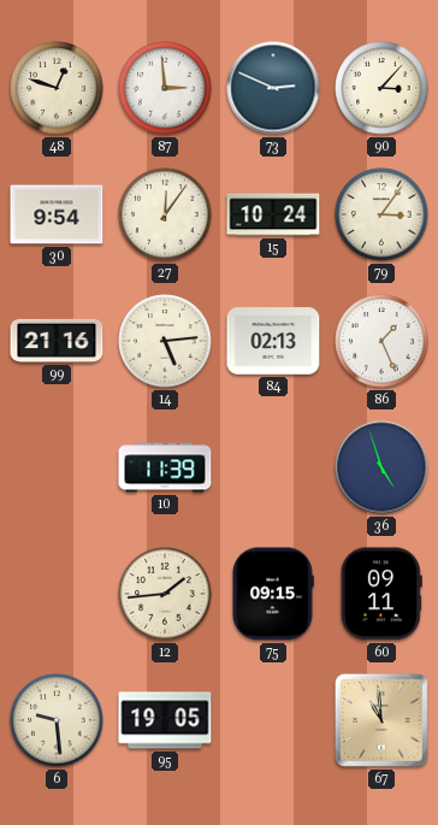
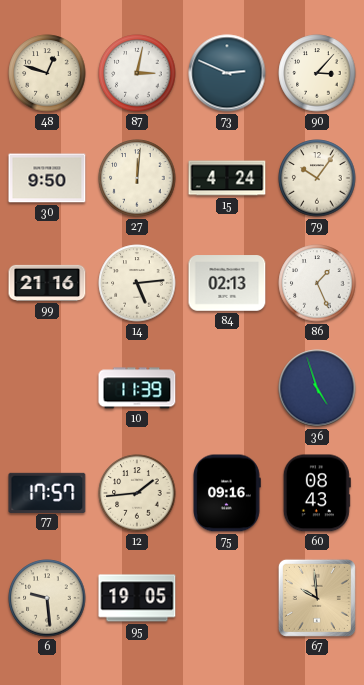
87: 2:59 -> 3:02
30: 9:54 -> 9:50
27: 12:06 -> 12:01
15: 10:24 -> 4:24
79: 3:06 -> 10:06
77: none -> 17:57
75: 09:15 -> 09:16
60: 09:11 -> 08:43
67: 10:59 -> 9:59
